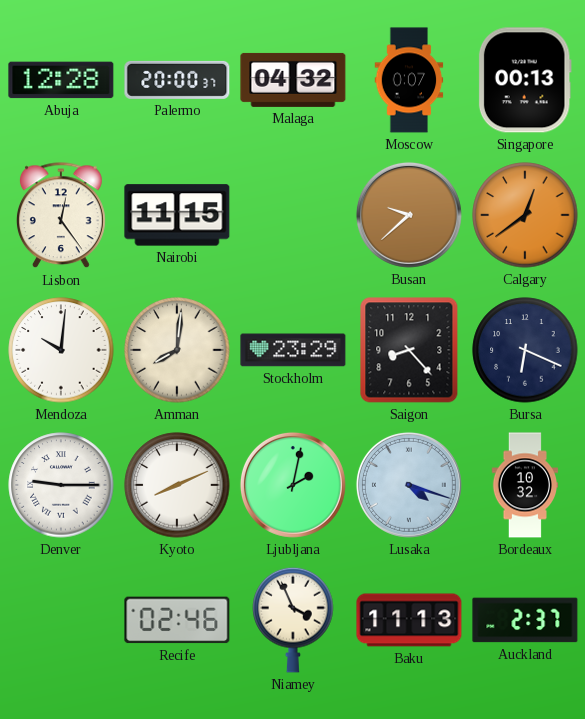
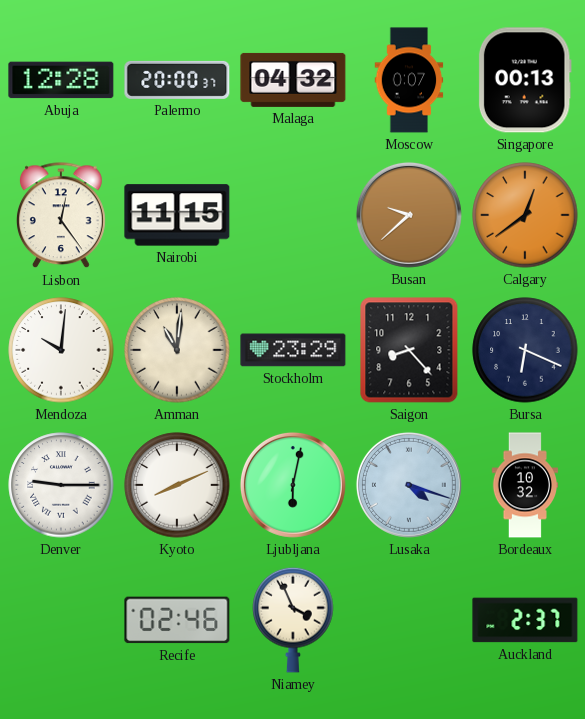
Amman: 8:01 -> 11:01
Ljubljana: 2:02 -> 6:02
Baku: 11:13 -> none
